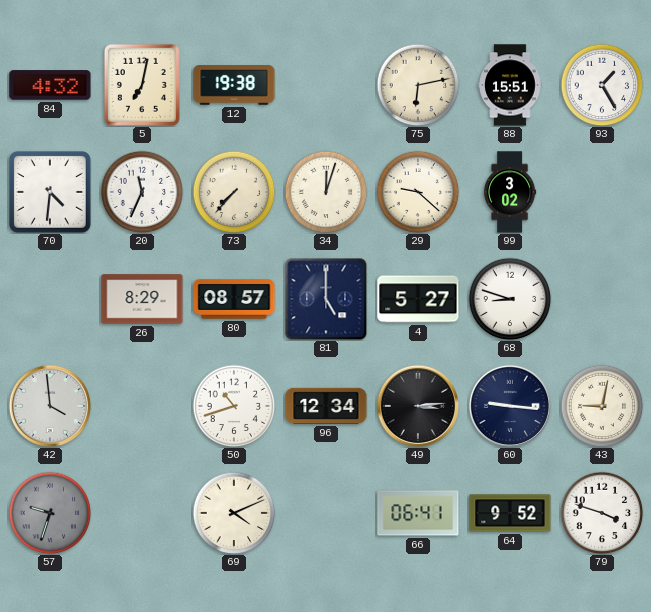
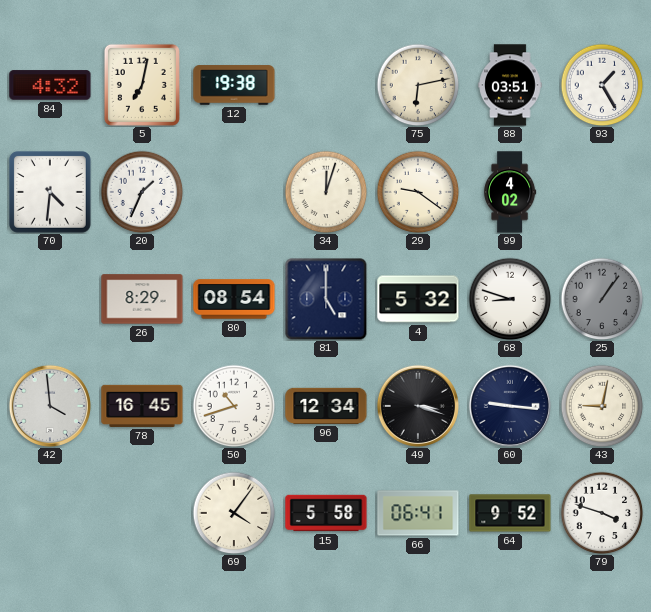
88: 15:51 -> 03:51
20: 11:34 -> 1:34
73: 7:37 -> none
29: 9:22 -> 9:21
99: 3:02 -> 4:02
80: 08:57 -> 08:54
4: 5:27 -> 5:32
25: none -> 1:06
78: none -> 16:45
49: 3:14 -> 3:18
57: 9:33 -> none
69: 4:11 -> 4:06
15: none -> 5:58
